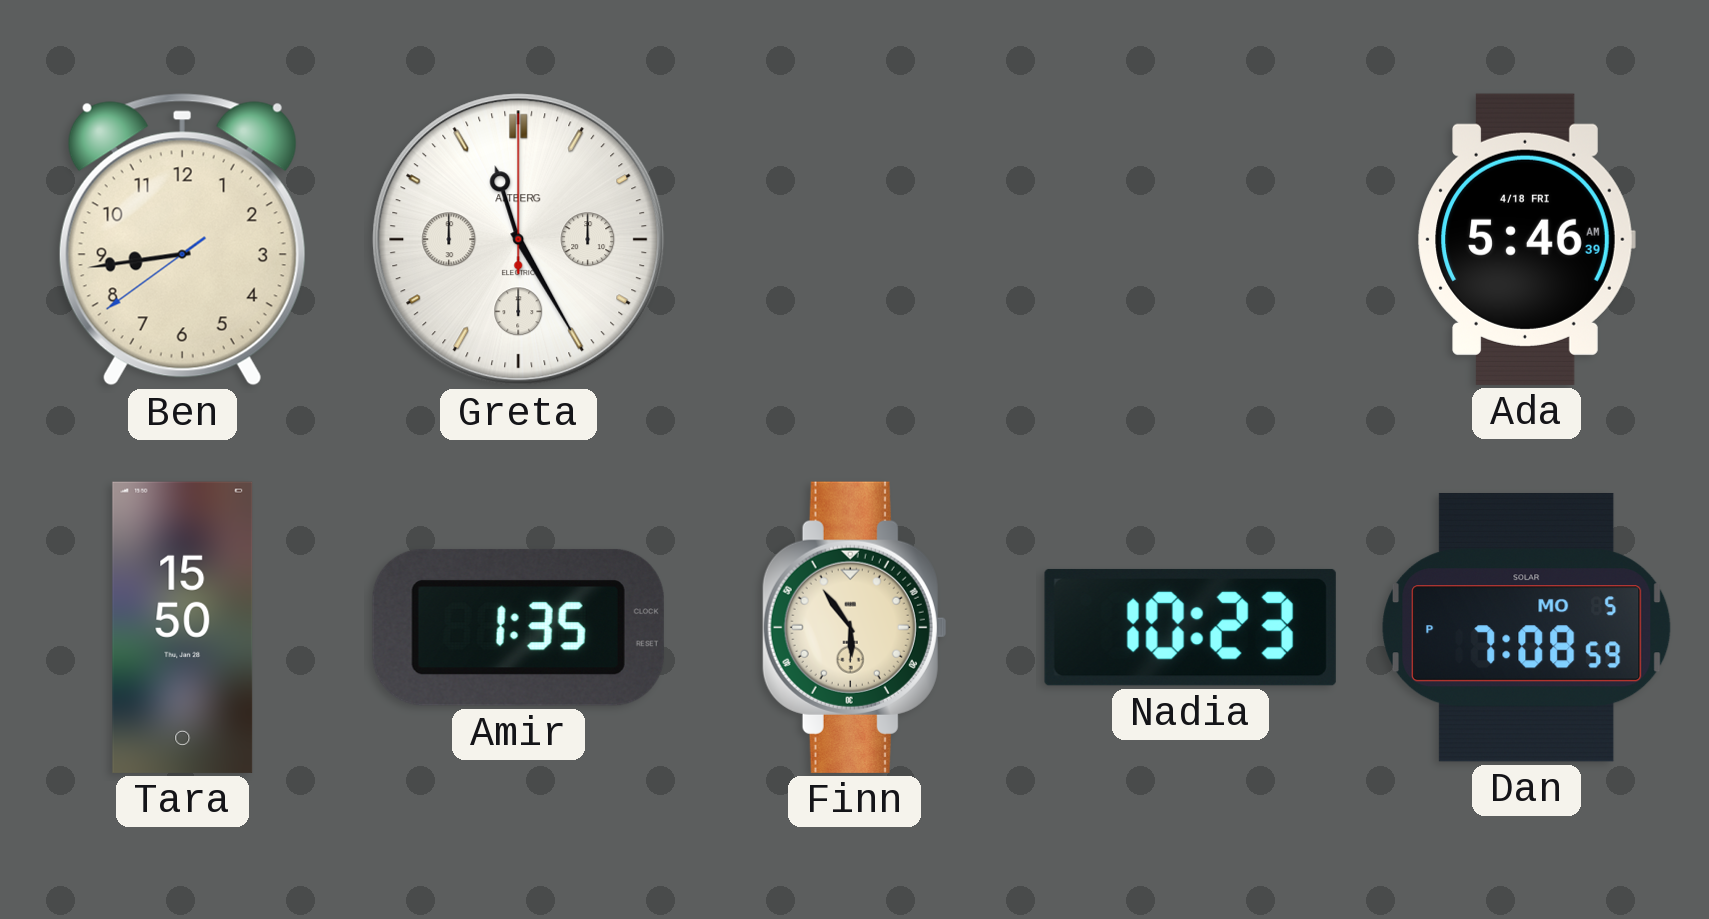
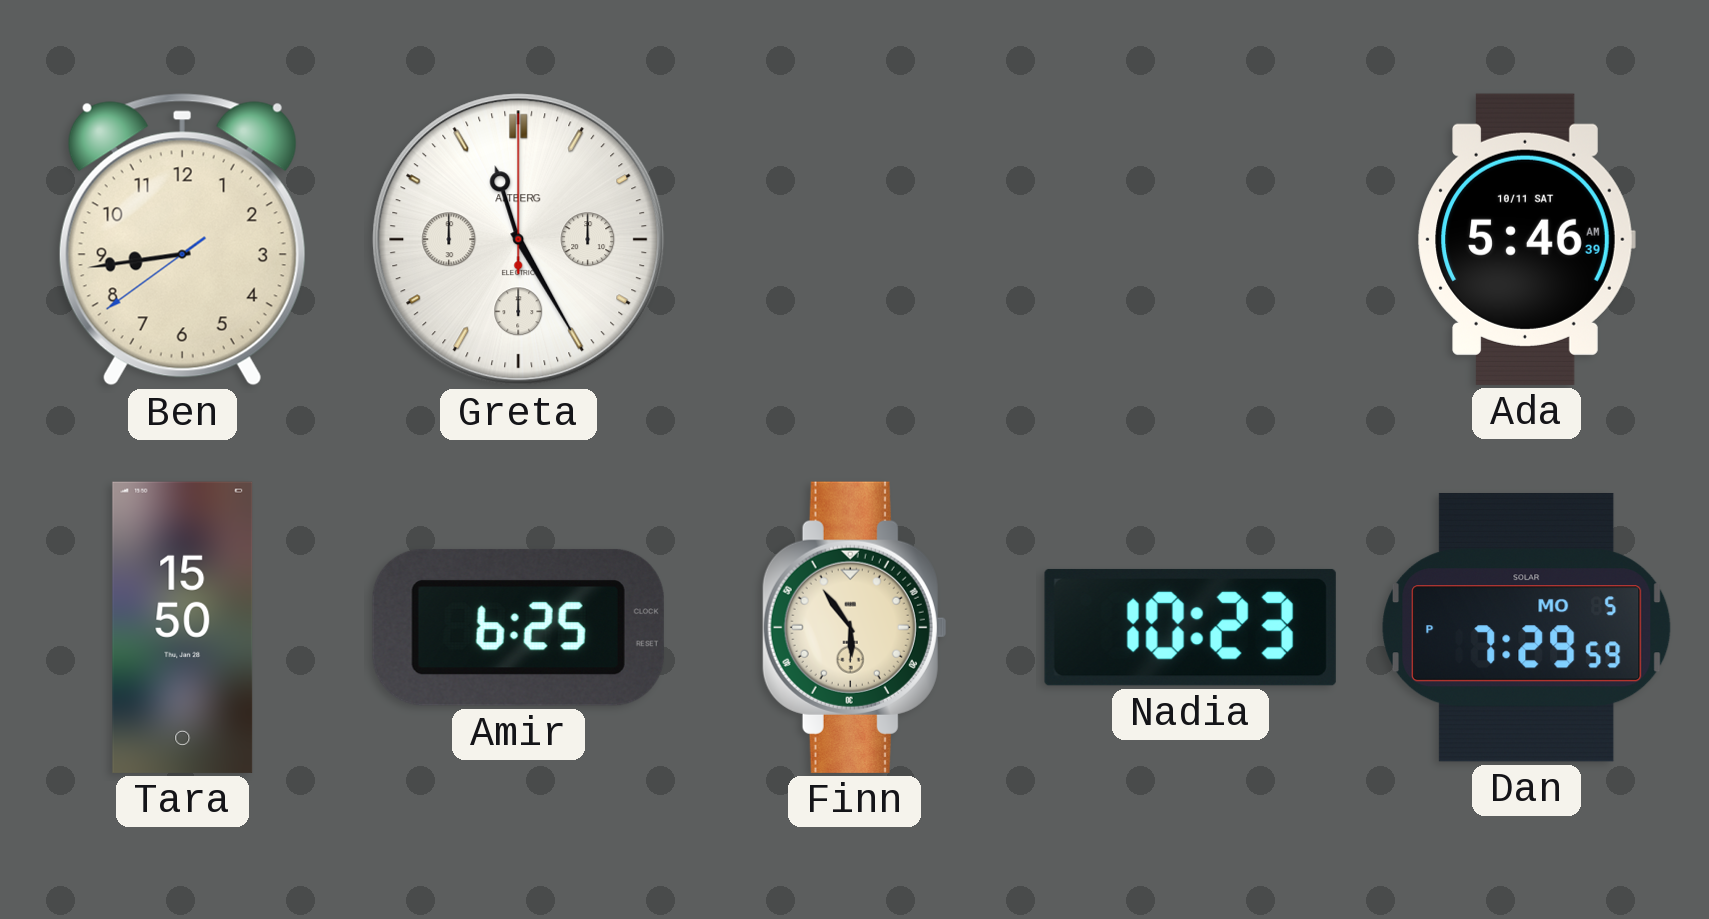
Ada date: 4/18 FRI -> 10/11 SAT
Amir: 1:35 -> 6:25
Dan: 7:08 -> 7:29
